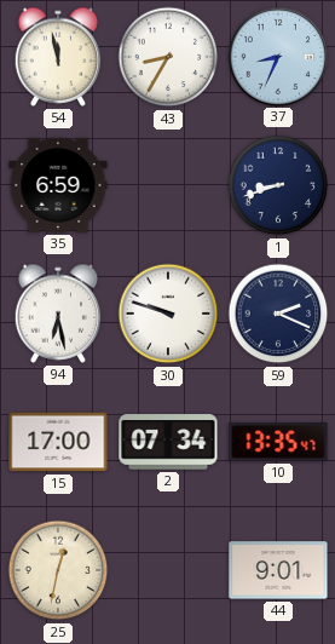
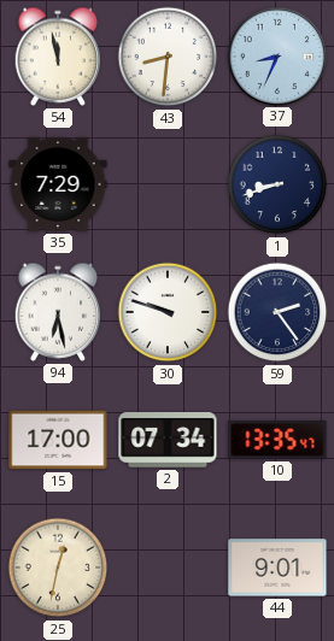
43: 8:35 -> 8:31
35: 6:59 -> 7:29
59: 2:19 -> 2:24
